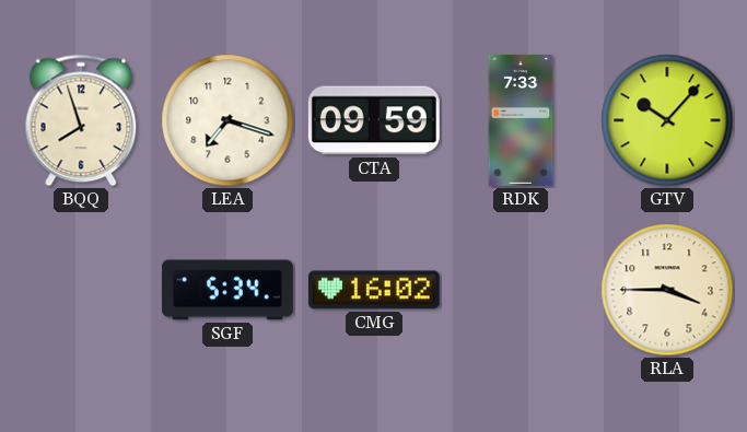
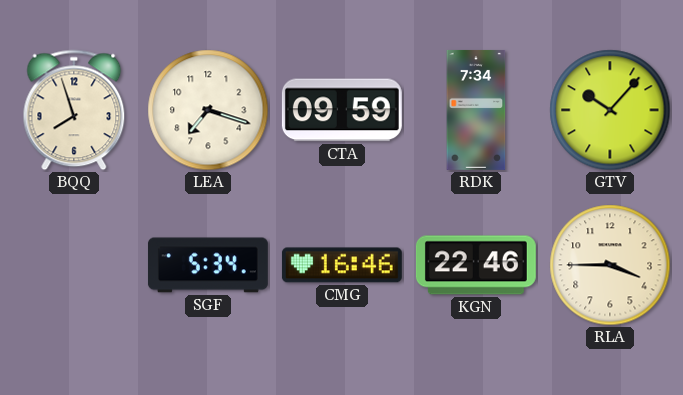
RDK: 7:33 -> 7:34
CMG: 16:02 -> 16:46
KGN: none -> 22:46
